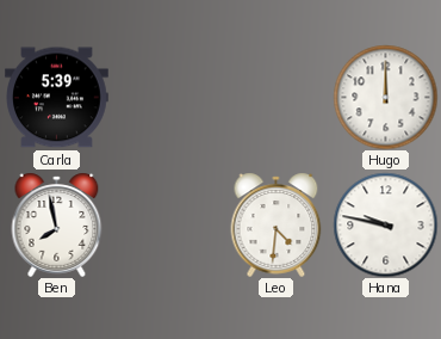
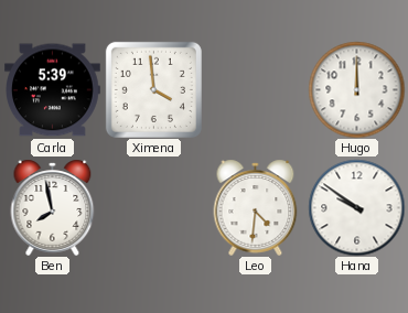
Ximena: none -> 3:59
Hana: 9:47 -> 9:51
